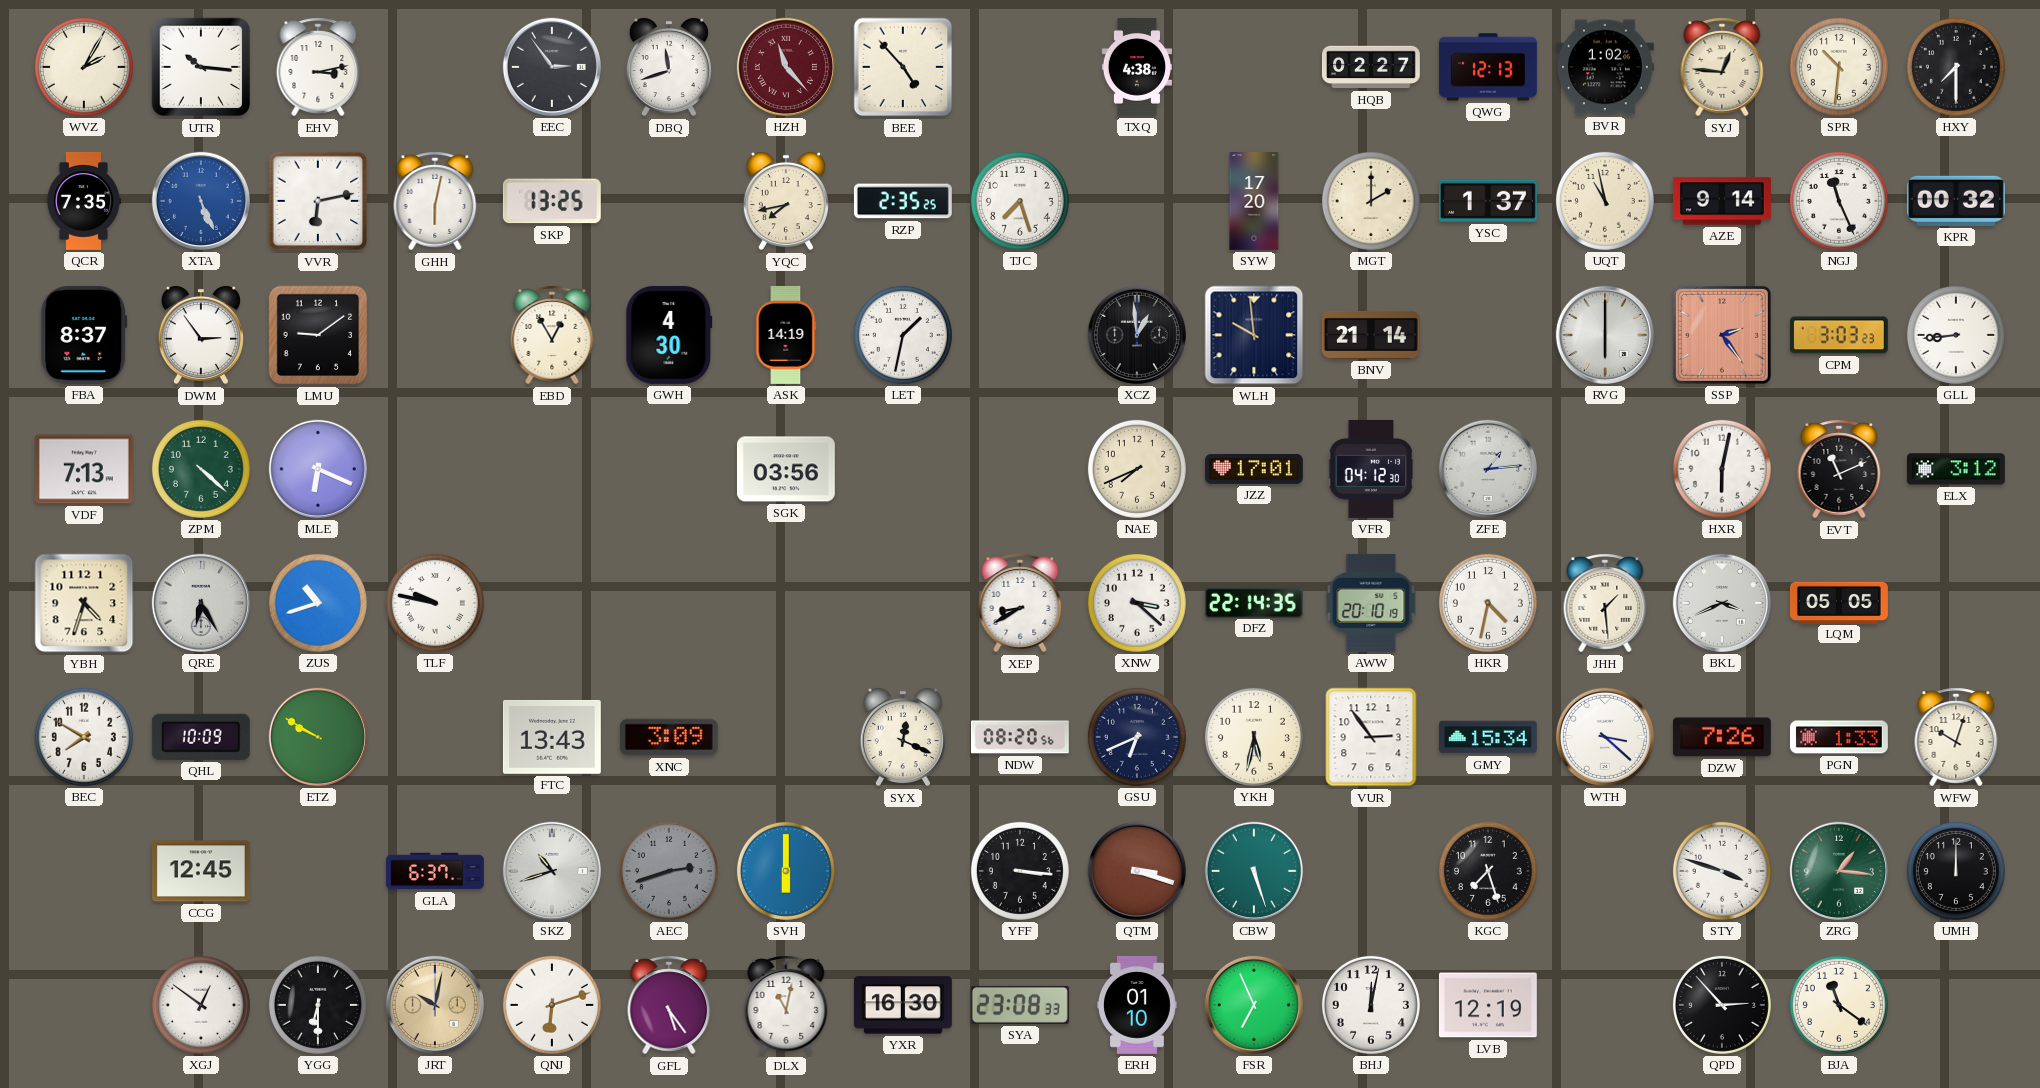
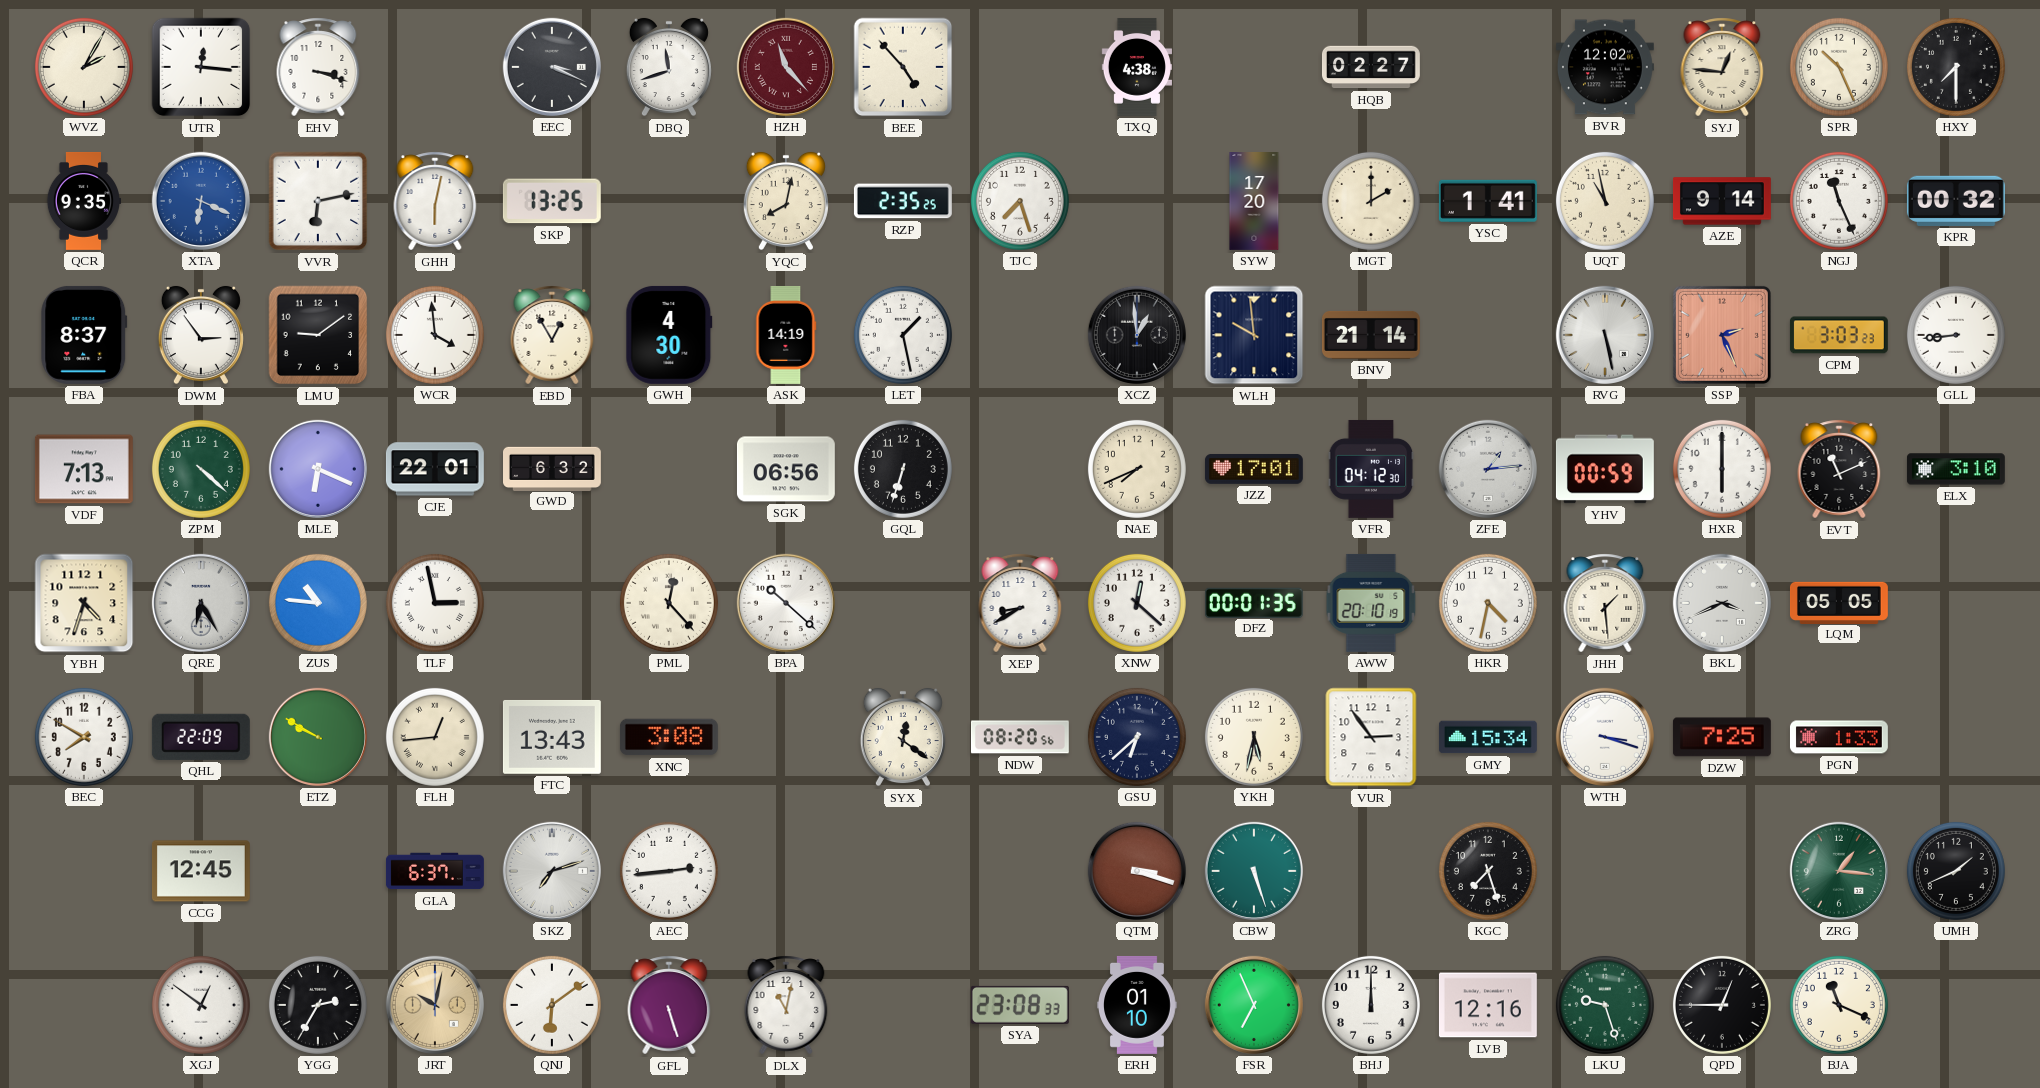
UTR: 10:16 -> 12:16
EHV: 3:13 -> 3:18
EEC: 2:54 -> 3:19
QWG: 12:13 -> none
BVR: 1:02 -> 12:02
SPR: 10:31 -> 10:26
QCR: 7:35 -> 9:35
XTA: 5:26 -> 6:19
YQC: 7:43 -> 8:02
YSC: 1:37 -> 1:41
WCR: none -> 3:59
LET: 1:32 -> 1:28
RVG: 6:00 -> 5:28
SSP: 2:24 -> 2:26
CJE: none -> 22:01
GWD: none -> 6:32
SGK: 03:56 -> 06:56
GQL: none -> 6:33
YHV: none -> 00:59
HXR: 6:02 -> 6:00
ELX: 3:12 -> 3:10
ZUS: 10:42 -> 10:46
TLF: 9:47 -> 2:58
PML: none -> 12:23
BPA: none -> 10:22
XNW: 3:22 -> 12:22
DFZ: 22:14 -> 00:01
QHL: 10:09 -> 22:09
FLH: none -> 12:44
XNC: 3:09 -> 3:08
SYX: 12:19 -> 12:21
GSU: 6:41 -> 6:38
WTH: 3:22 -> 3:18
DZW: 7:26 -> 7:25
WFW: 10:03 -> none
SKZ: 10:42 -> 7:12
AEC: 2:42 -> 2:44
AEC dial: grey -> white
SVH: 6:00 -> none
YFF: 3:16 -> none
STY: 3:48 -> none
UMH: 12:00 -> 1:41
YGG: 6:30 -> 2:35
QNJ: 6:12 -> 6:09
GFL: 5:24 -> 5:27
YXR: 16:30 -> none
BHJ: 12:02 -> 12:00
LVB: 12:19 -> 12:16
LKU: none -> 9:27
QPD: 2:53 -> 12:45
BJA: 11:21 -> 11:19
